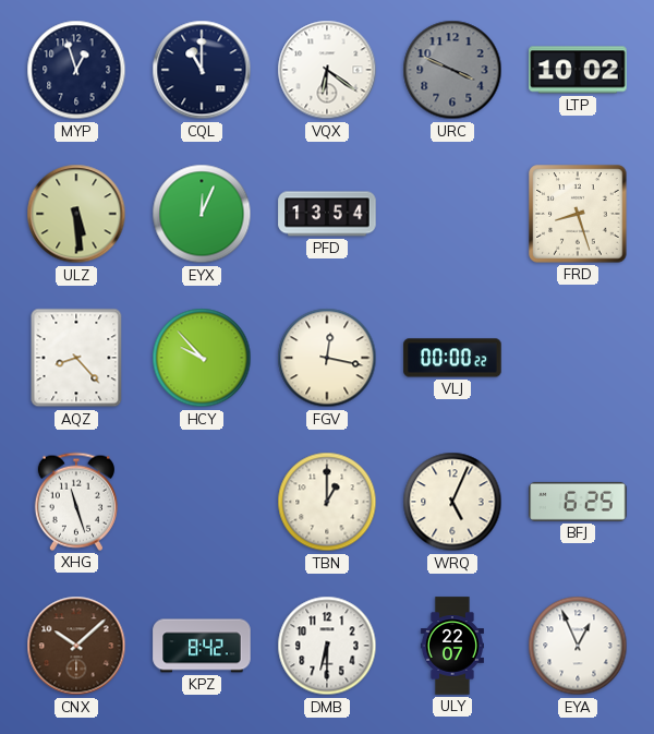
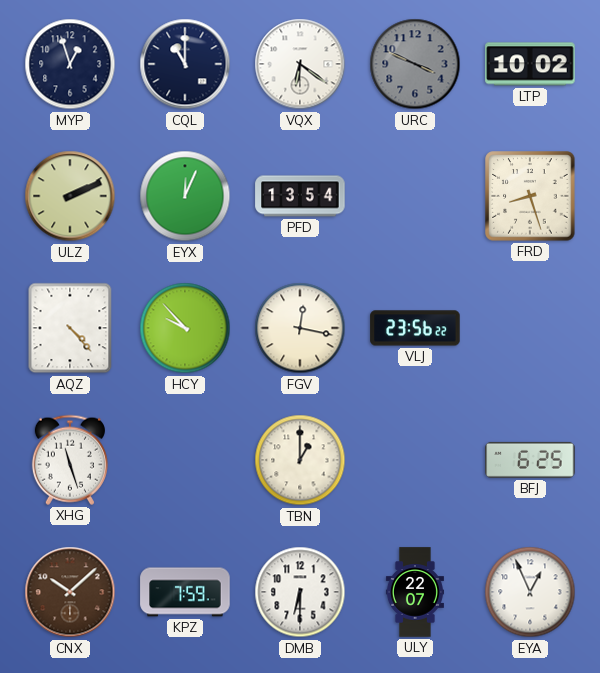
ULZ: 5:29 -> 2:11
AQZ: 8:23 -> 4:23
VLJ: 00:00 -> 23:56
WRQ: 5:04 -> none
KPZ: 8:42 -> 7:59
